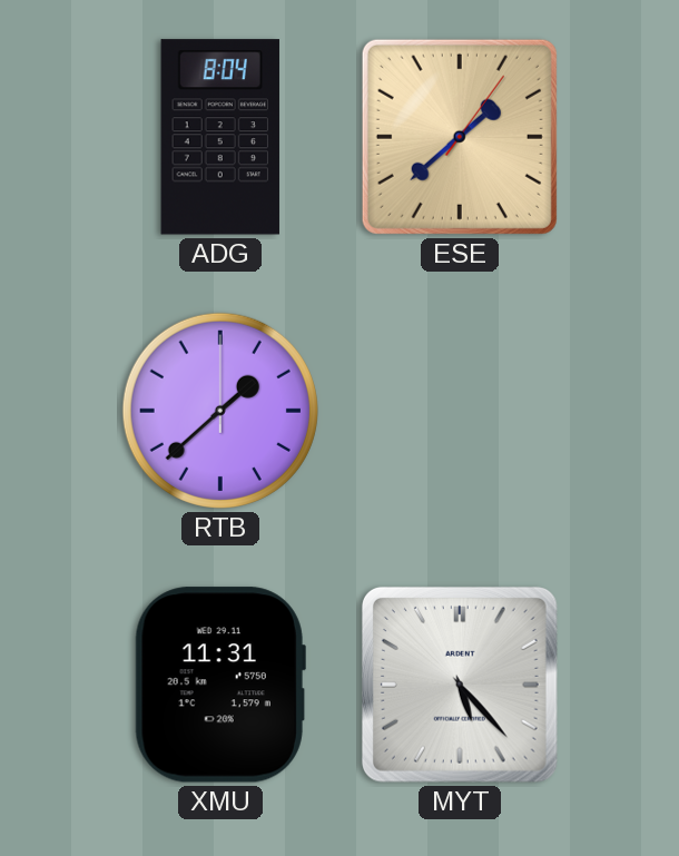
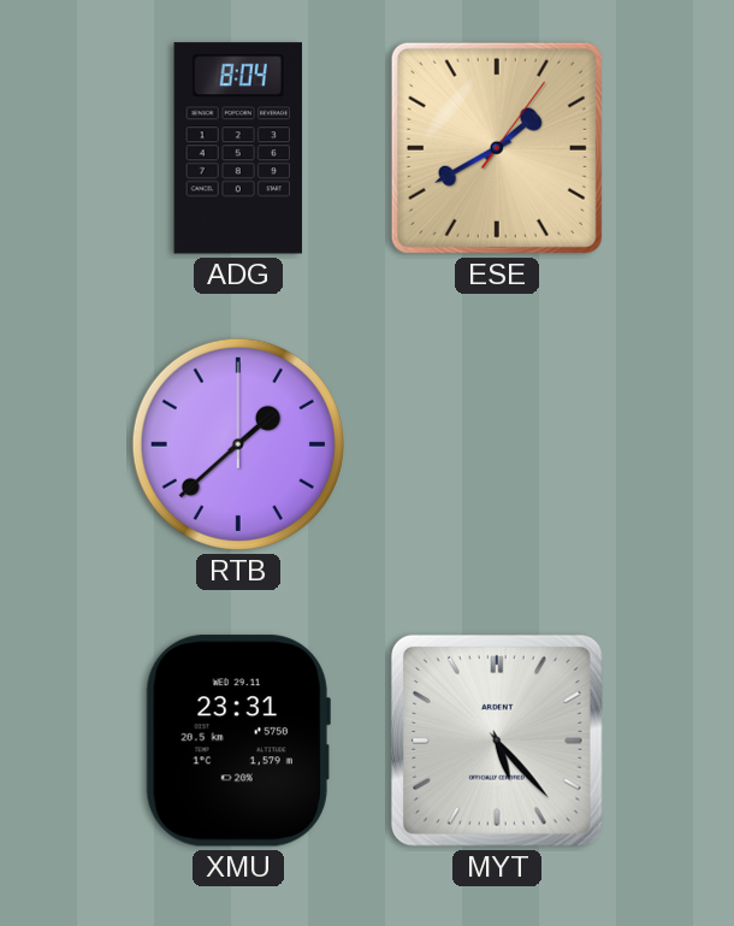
ESE: 1:38 -> 1:40
XMU: 11:31 -> 23:31
